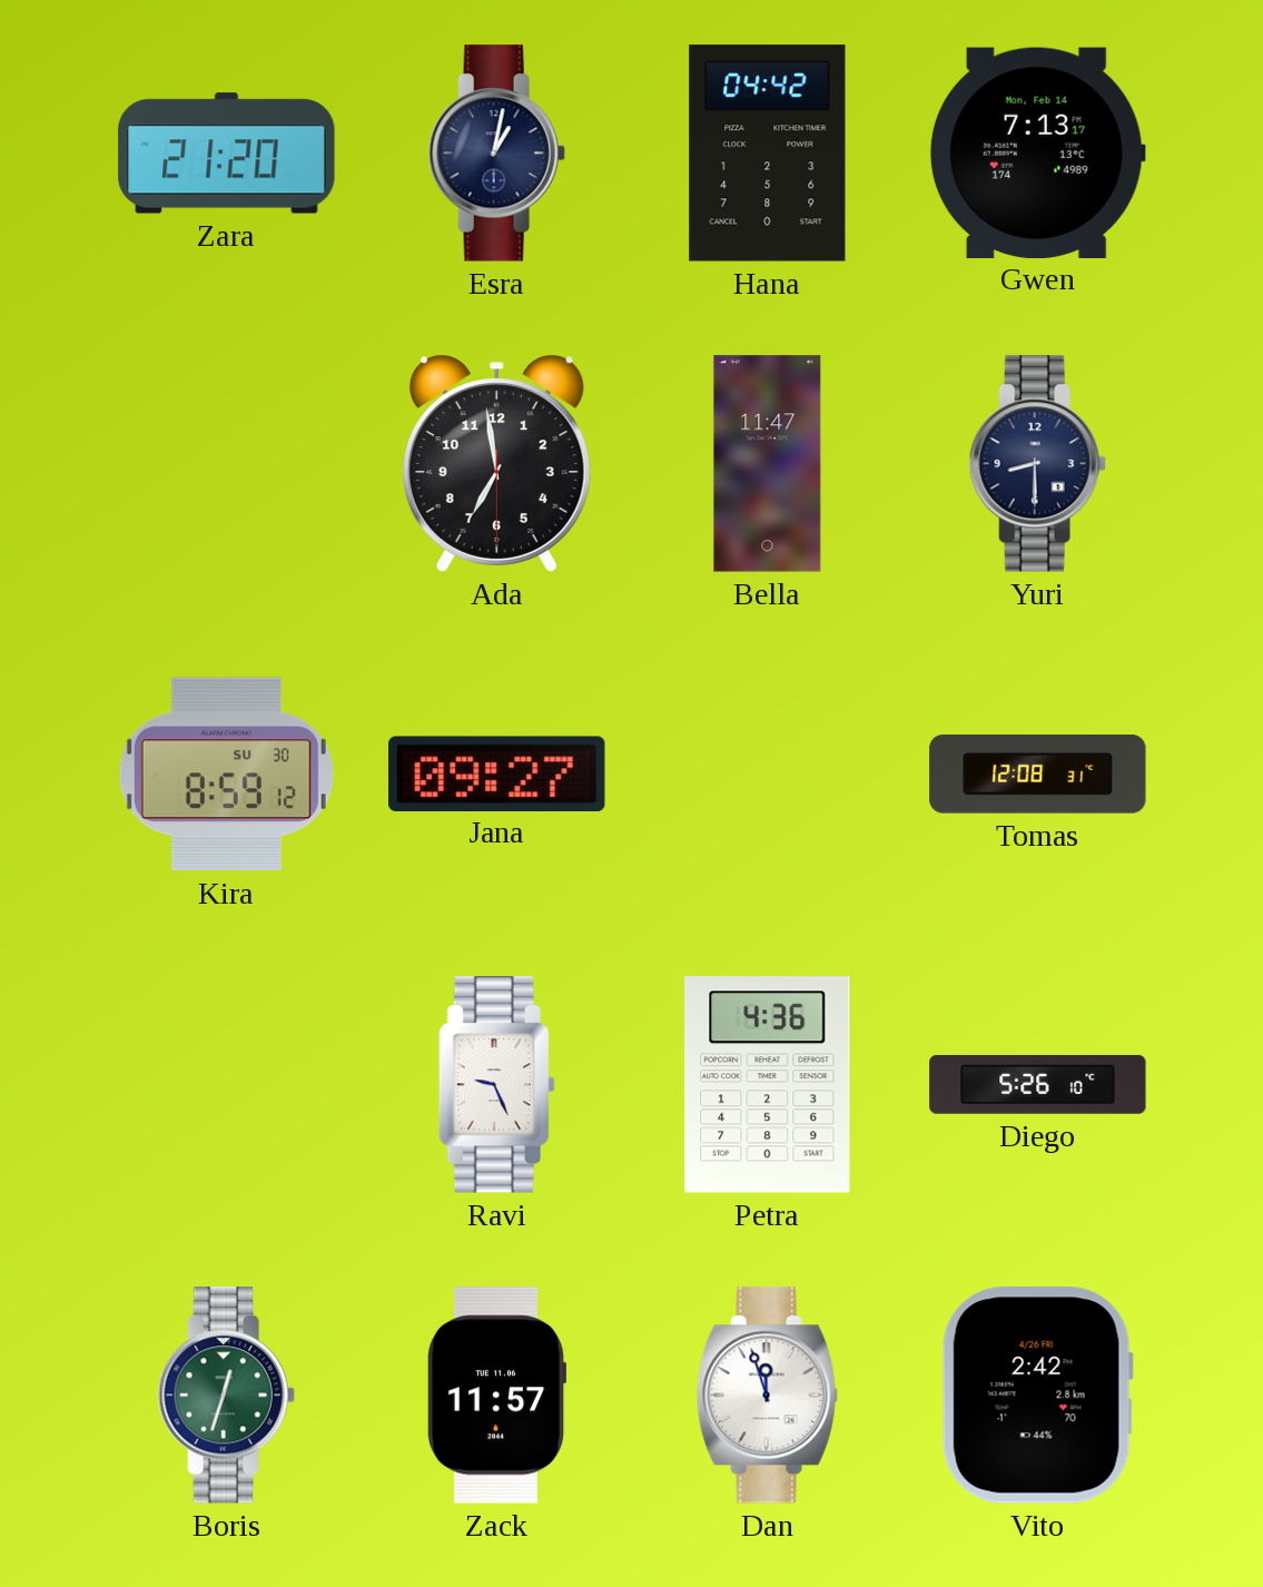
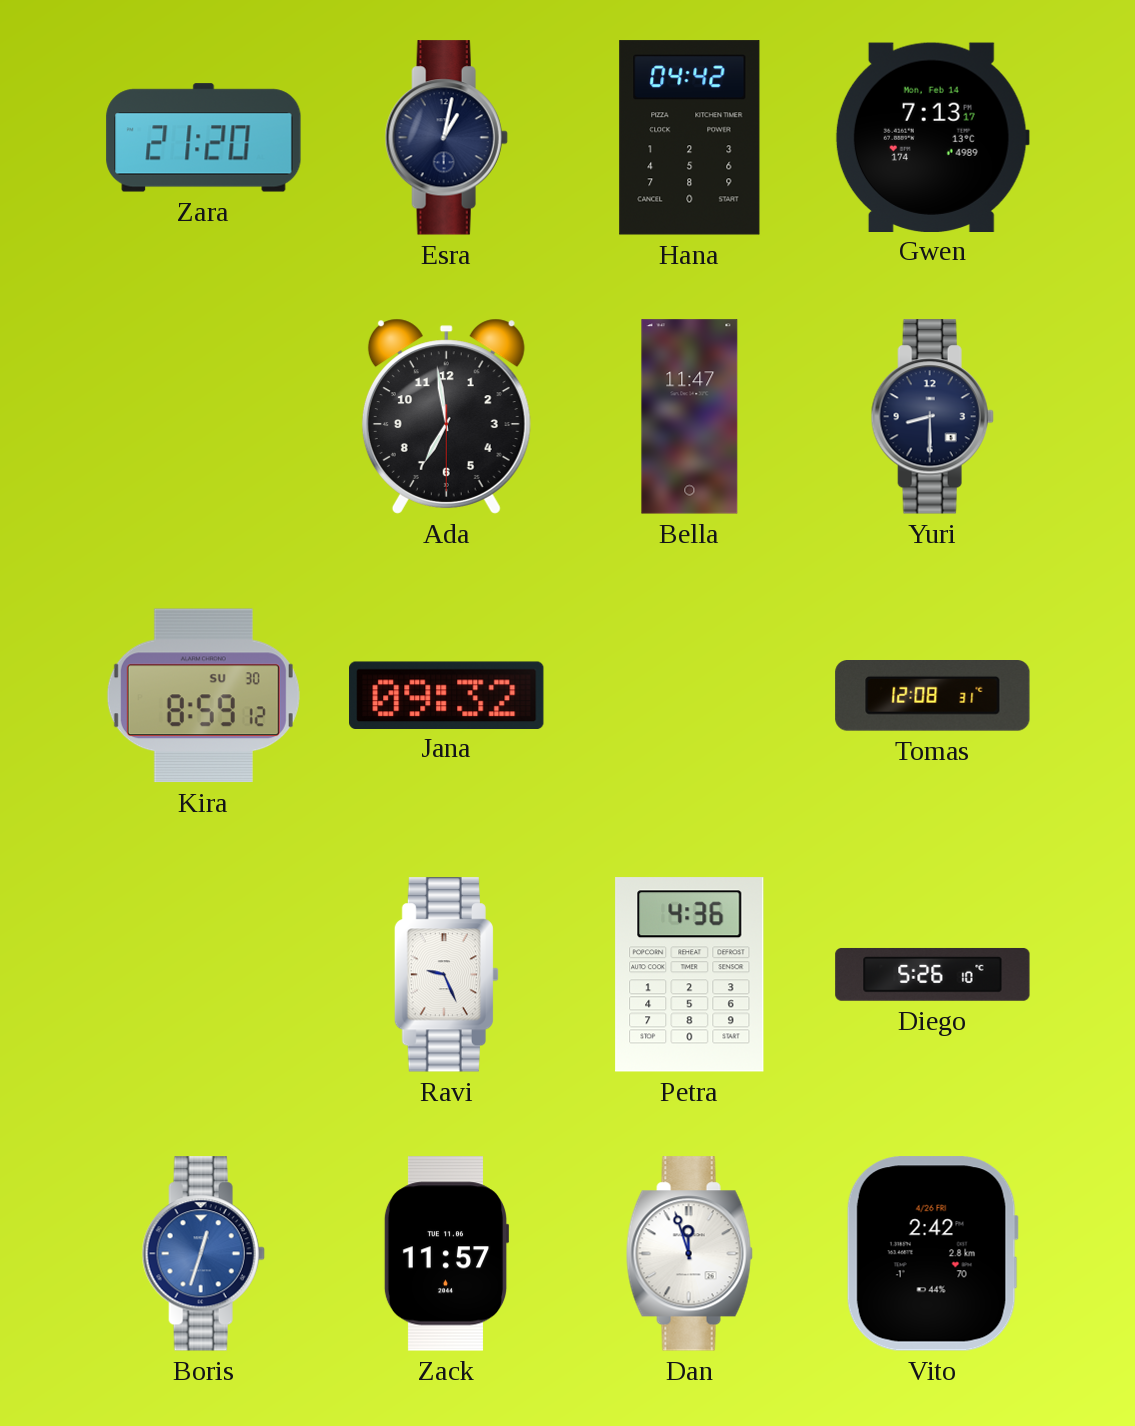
Jana: 09:27 -> 09:32
Boris dial: green -> blue
